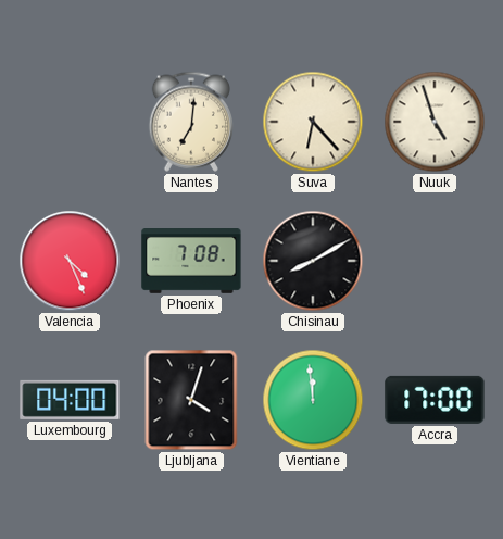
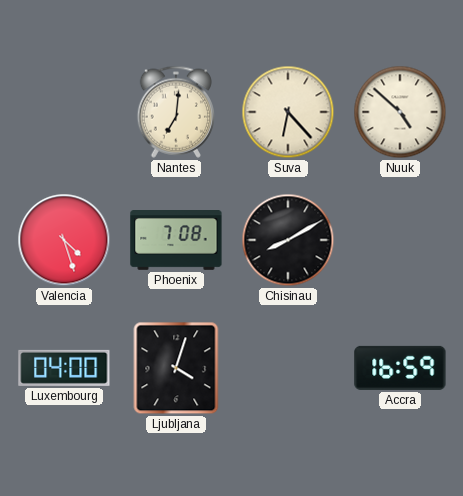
Nuuk: 4:57 -> 4:52
Valencia: 4:26 -> 4:27
Vientiane: 11:59 -> none
Accra: 17:00 -> 16:59
